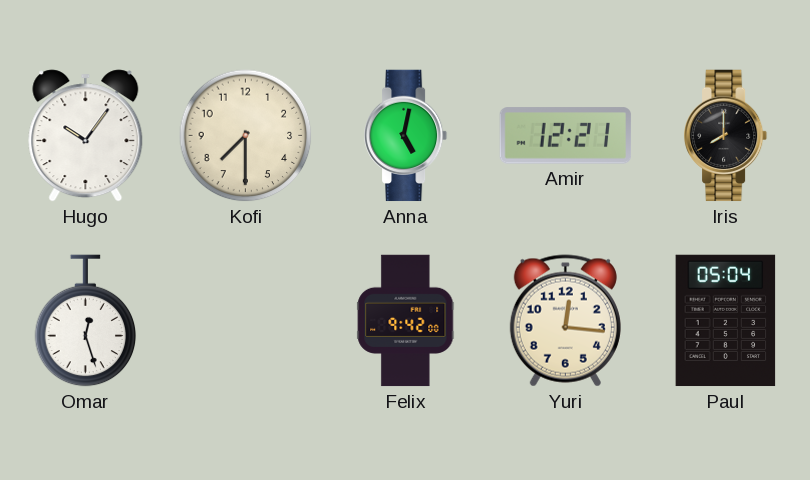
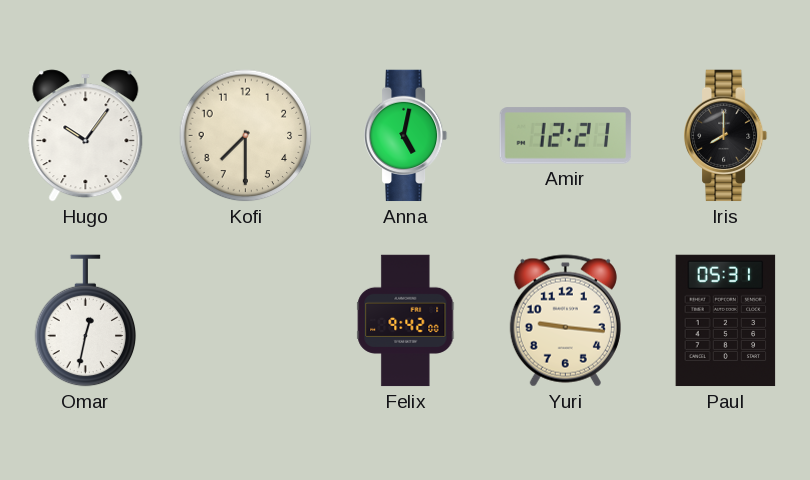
Omar: 12:27 -> 12:32
Yuri: 12:16 -> 9:16
Paul: 05:04 -> 05:31
